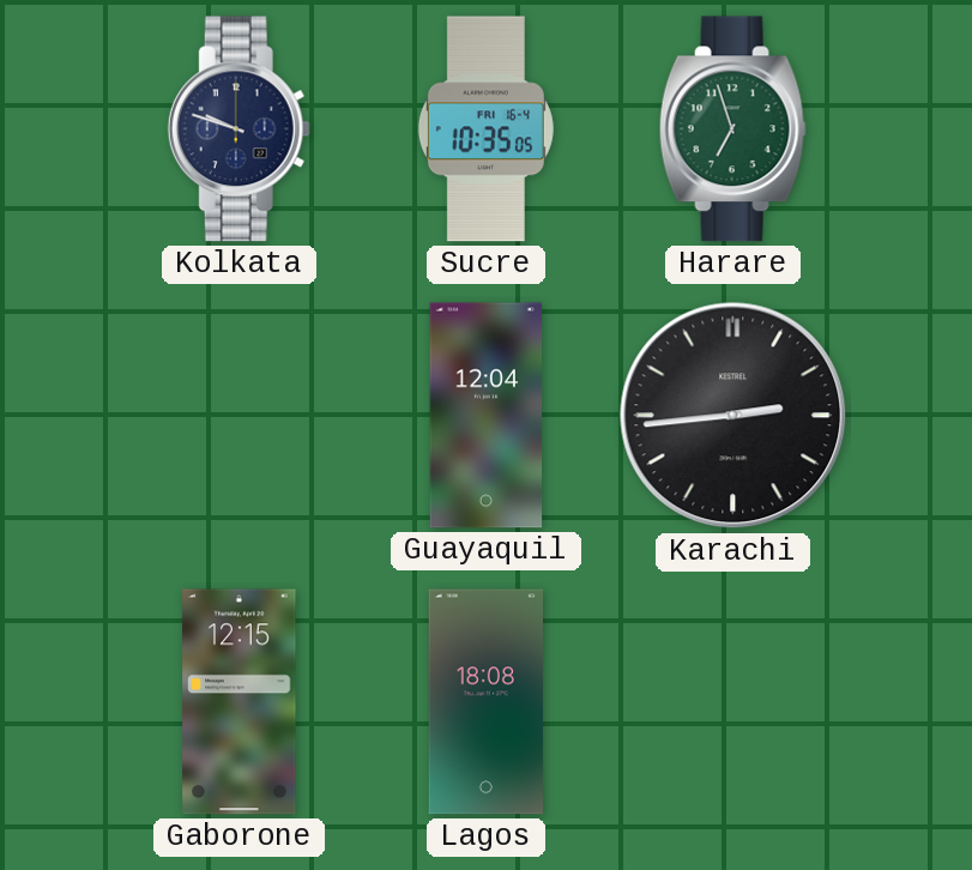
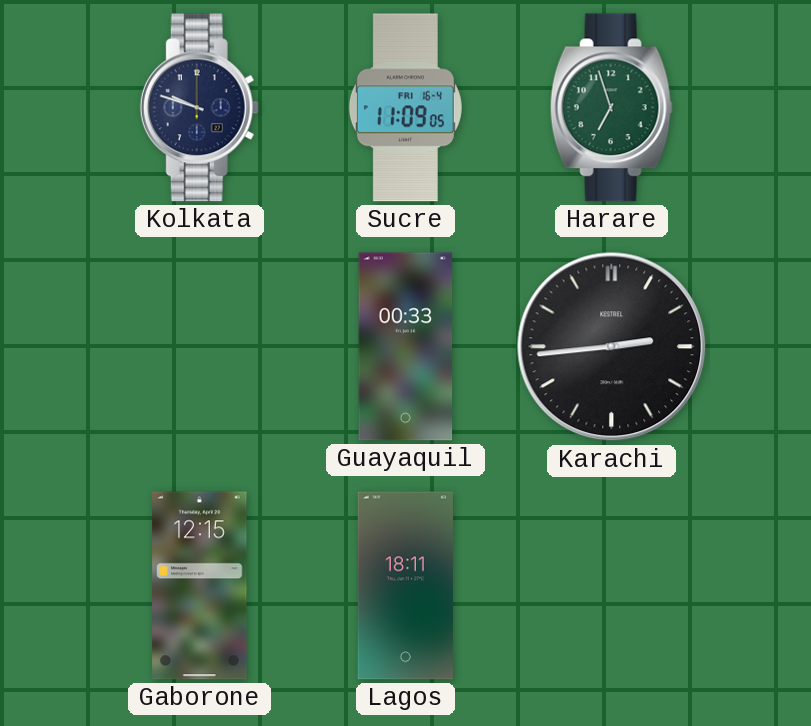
Sucre: 10:35 -> 11:09
Guayaquil: 12:04 -> 00:33
Lagos: 18:08 -> 18:11
